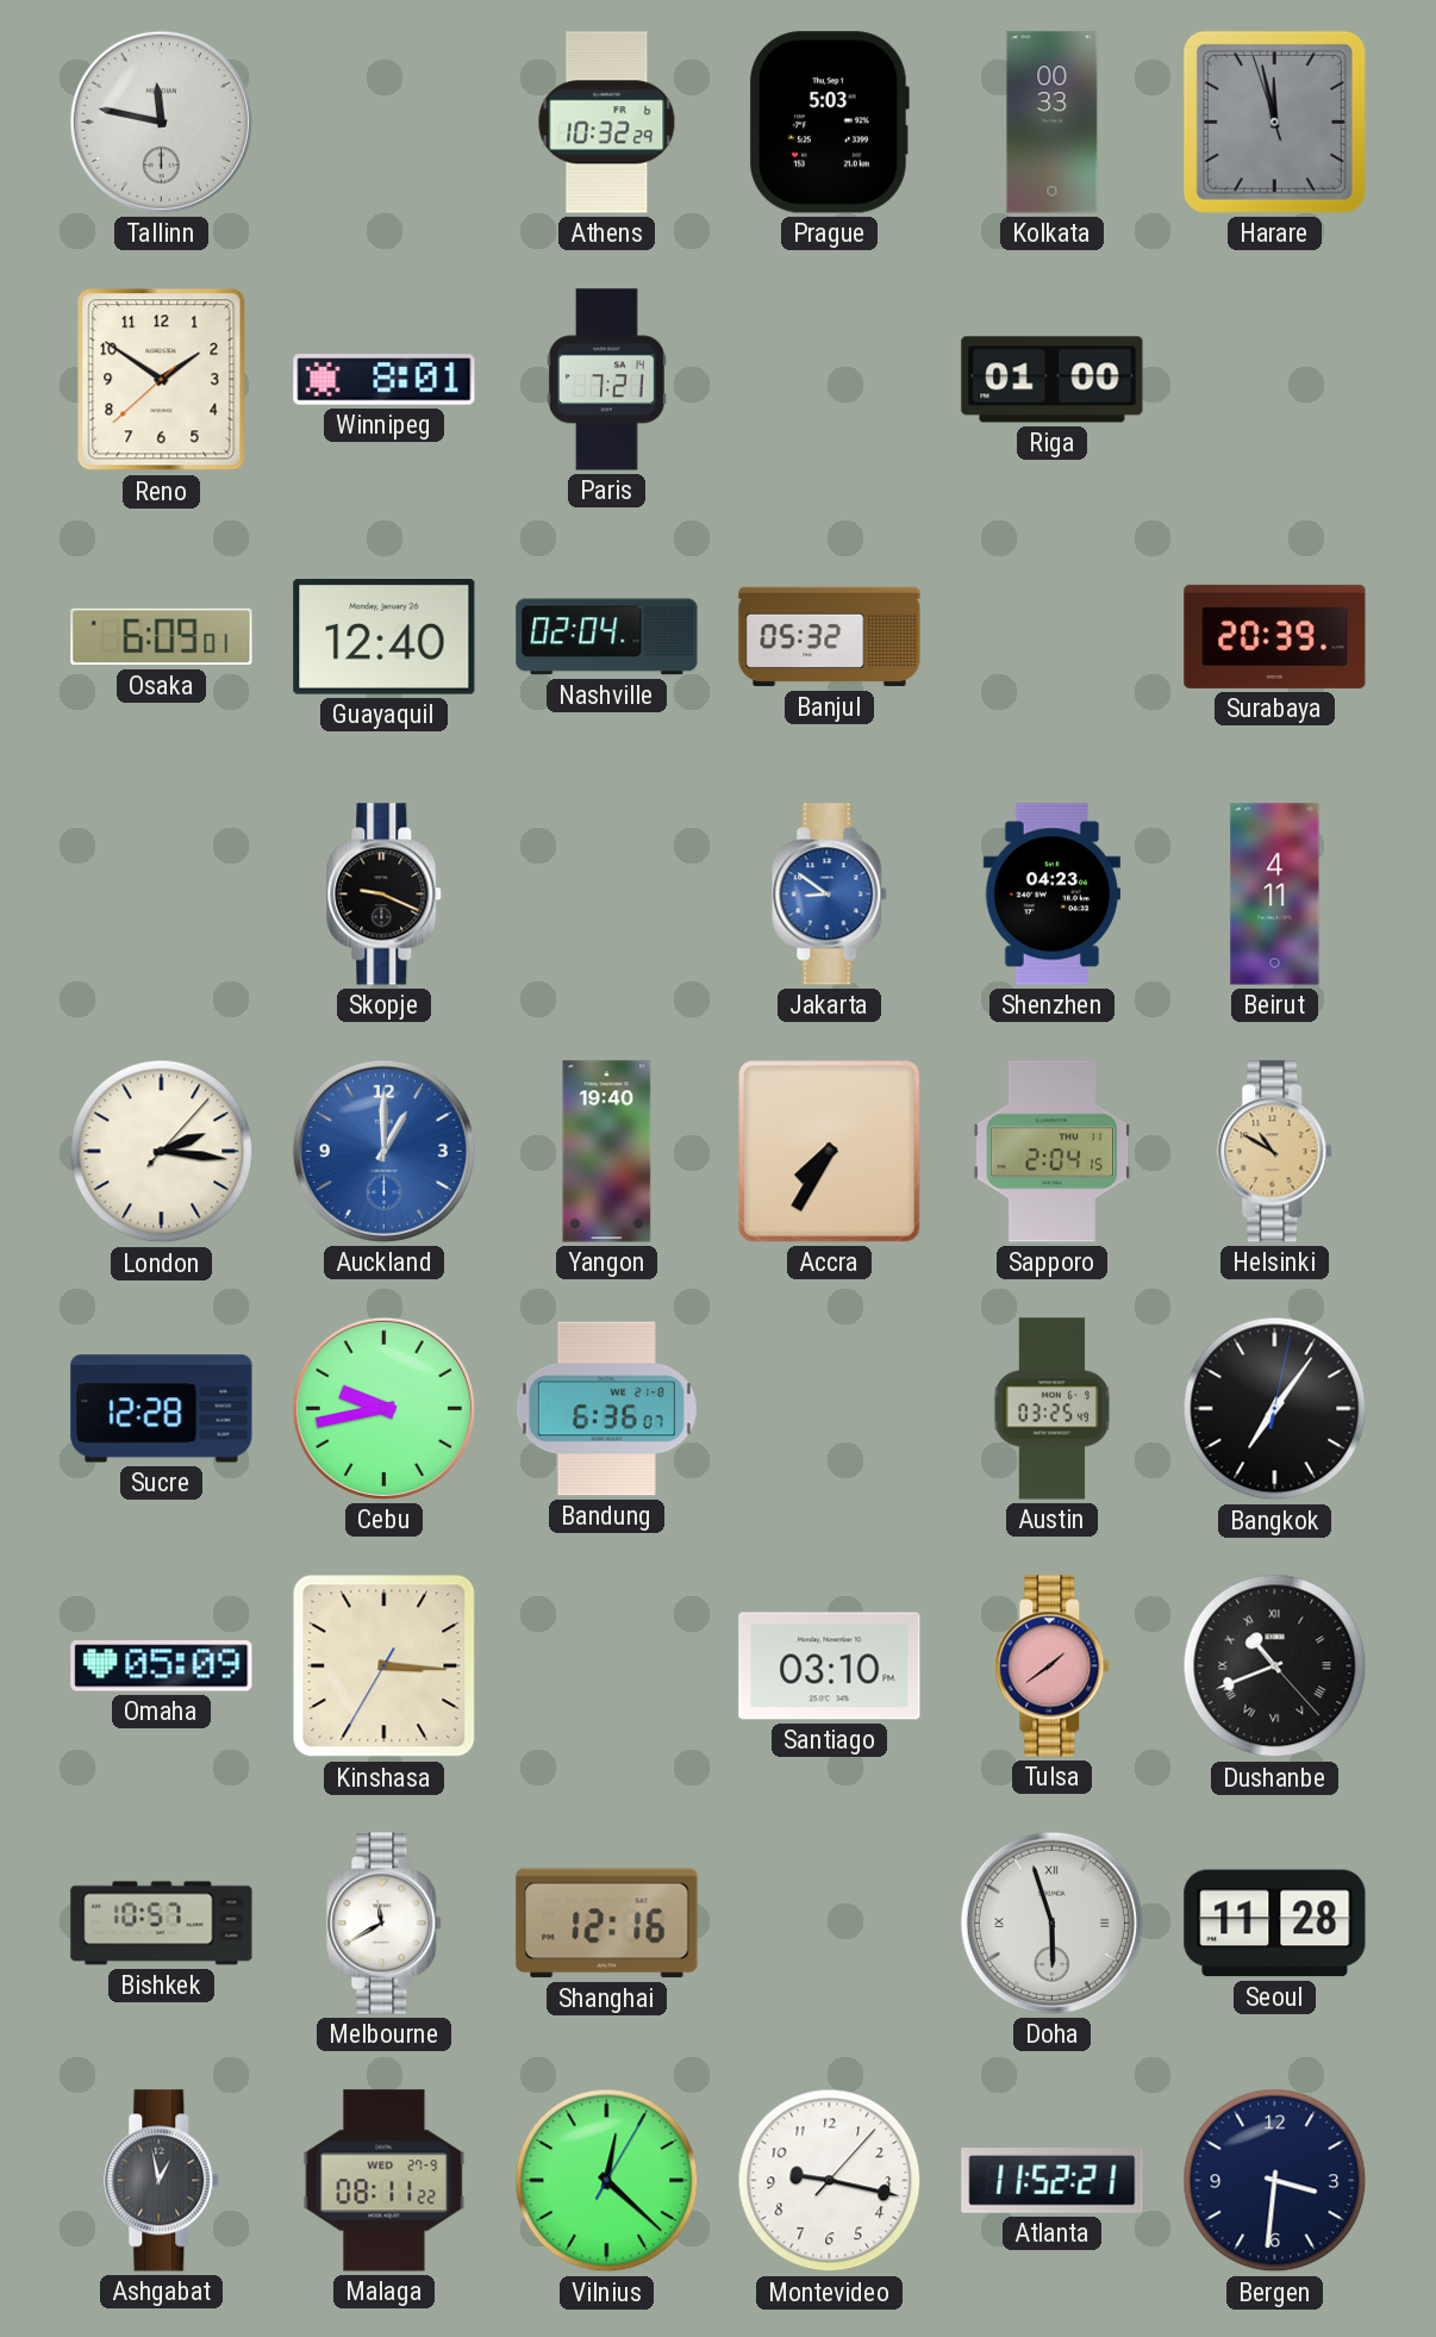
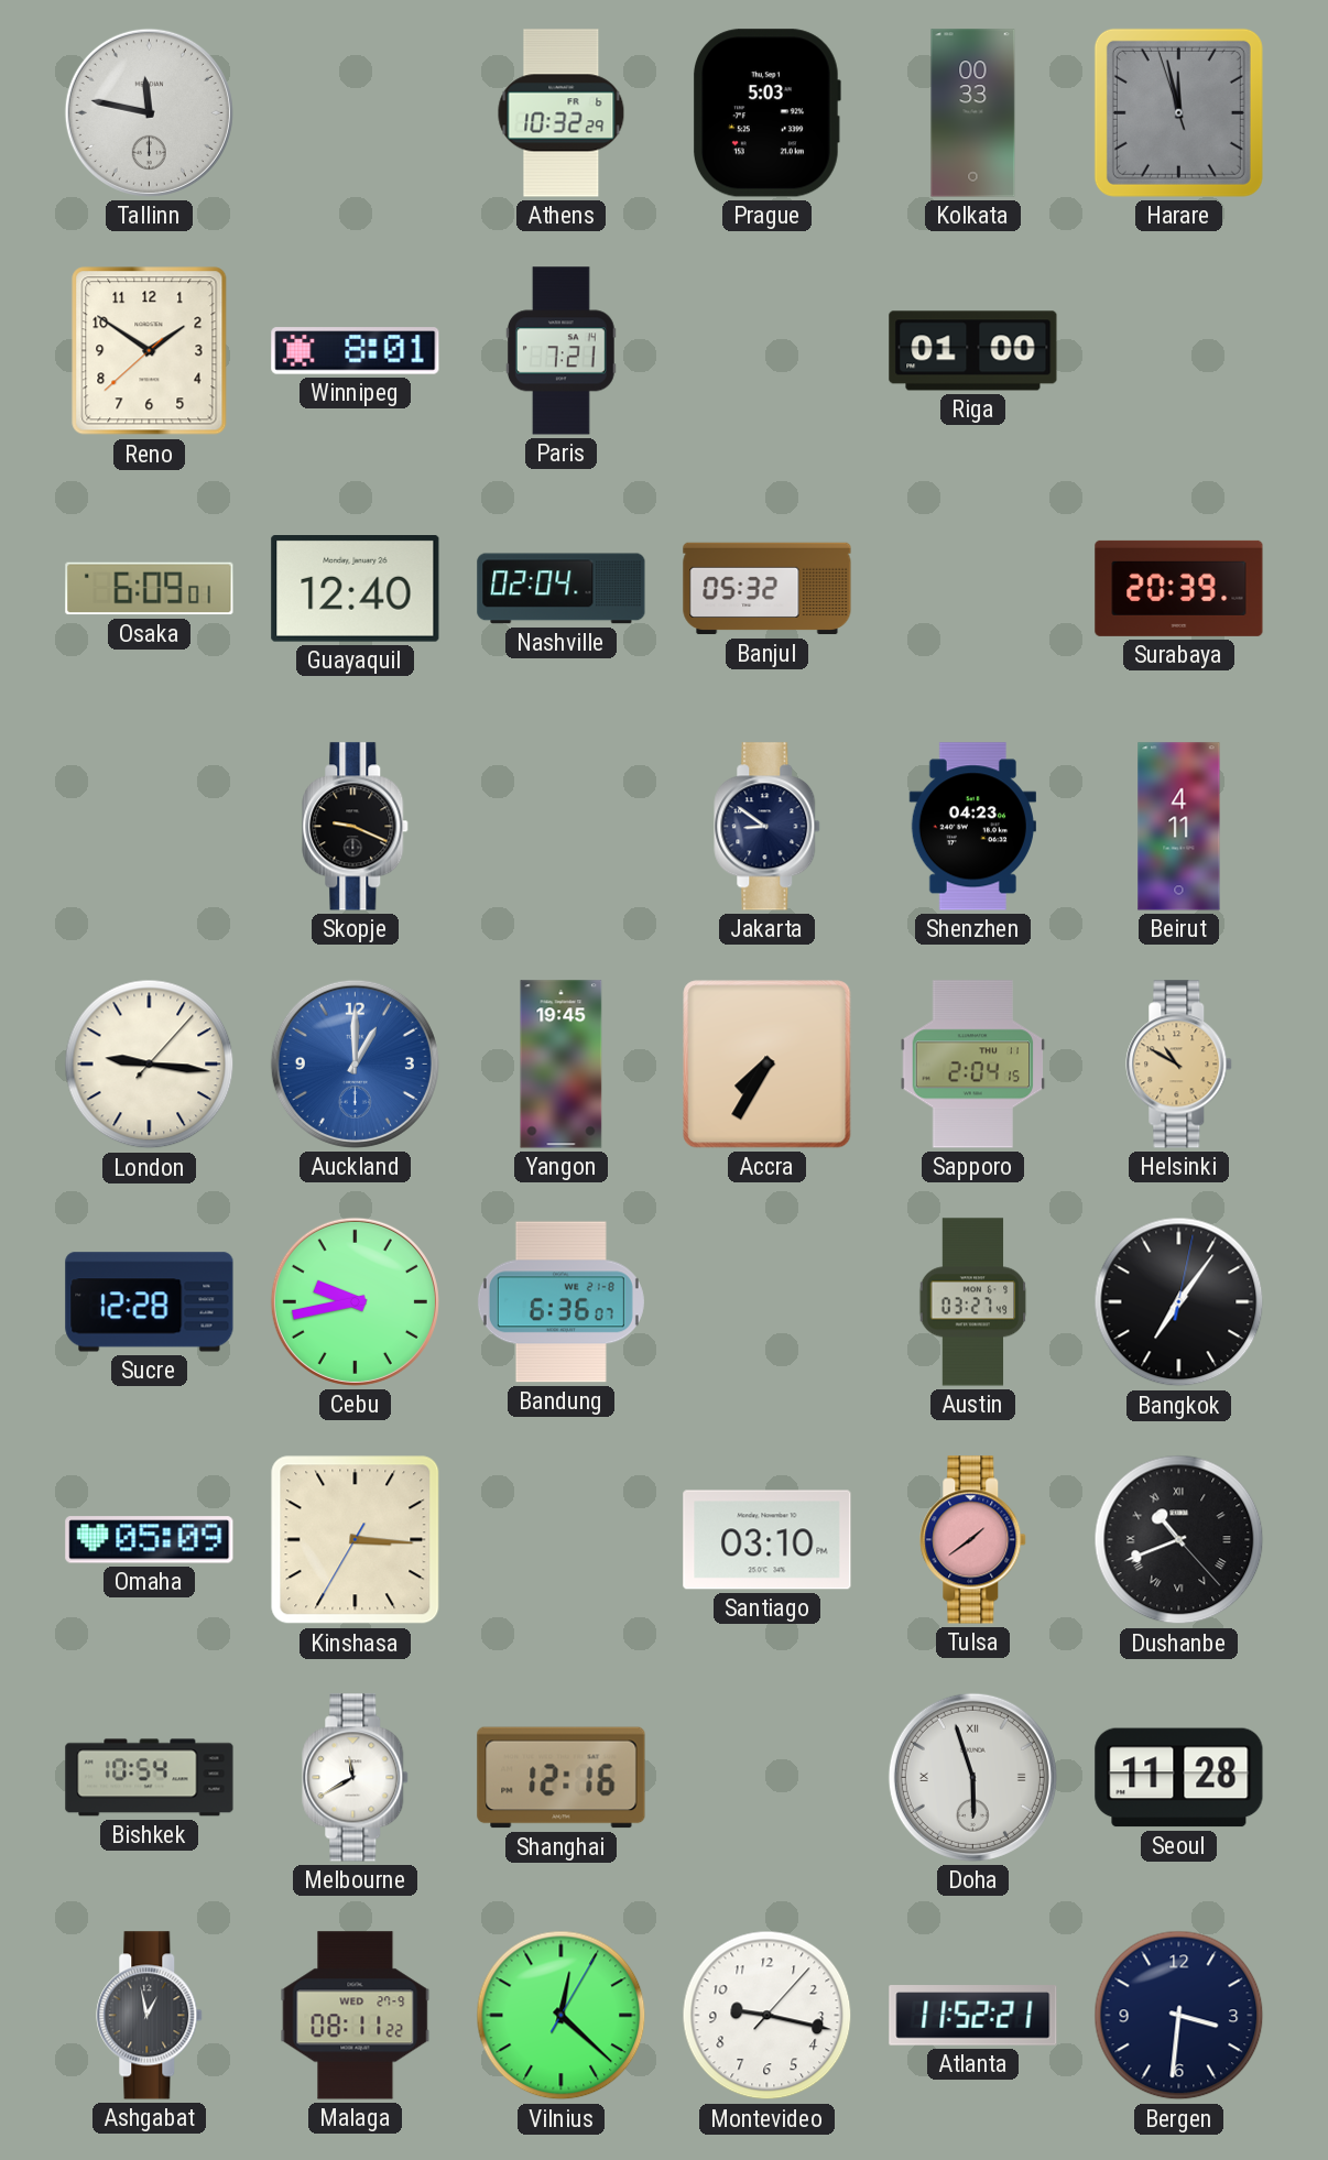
Jakarta dial: blue -> navy
London: 2:16 -> 9:16
Yangon: 19:40 -> 19:45
Austin: 03:25 -> 03:27
Bishkek: 10:57 -> 10:54
